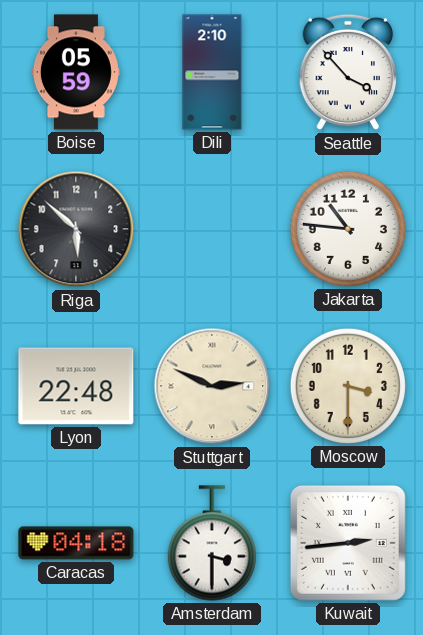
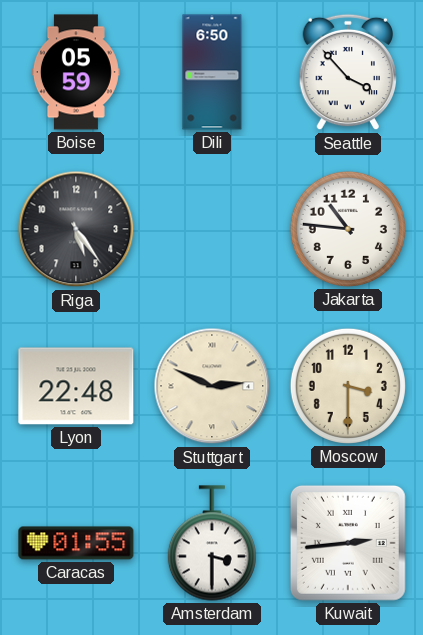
Dili: 2:10 -> 6:50
Riga: 5:52 -> 5:24
Caracas: 04:18 -> 01:55
